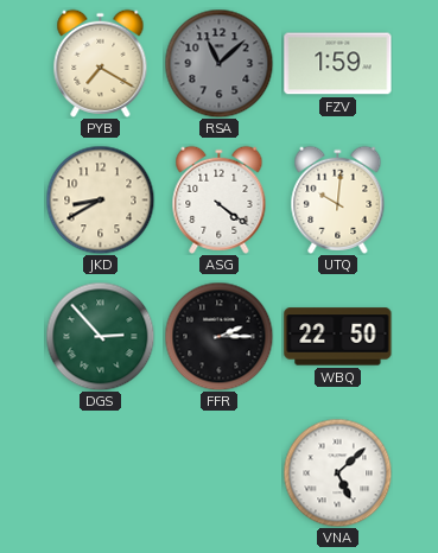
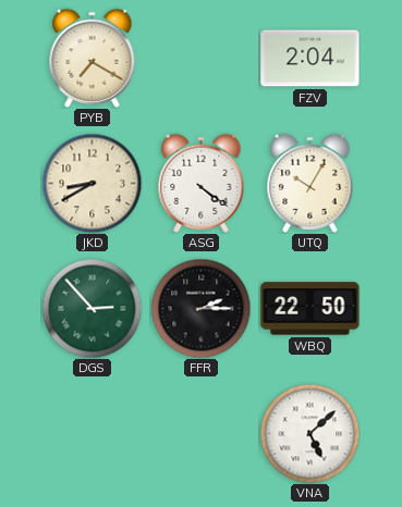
RSA: 11:08 -> none
FZV: 1:59 -> 2:04
UTQ: 10:01 -> 10:05
